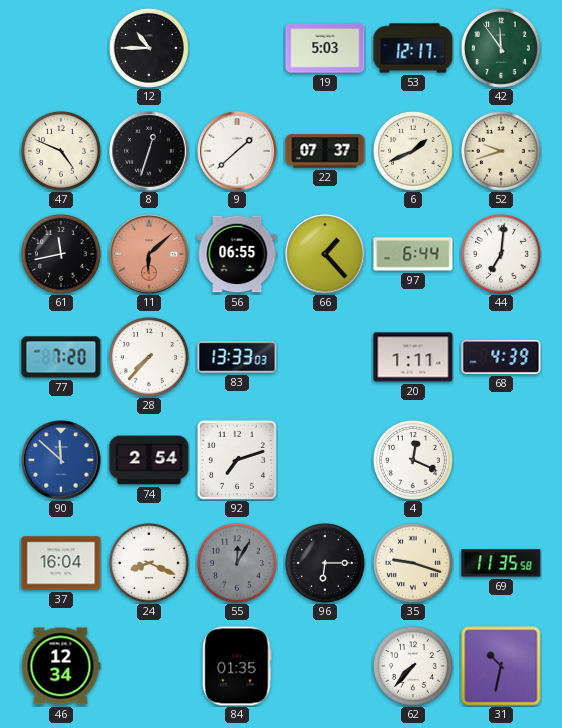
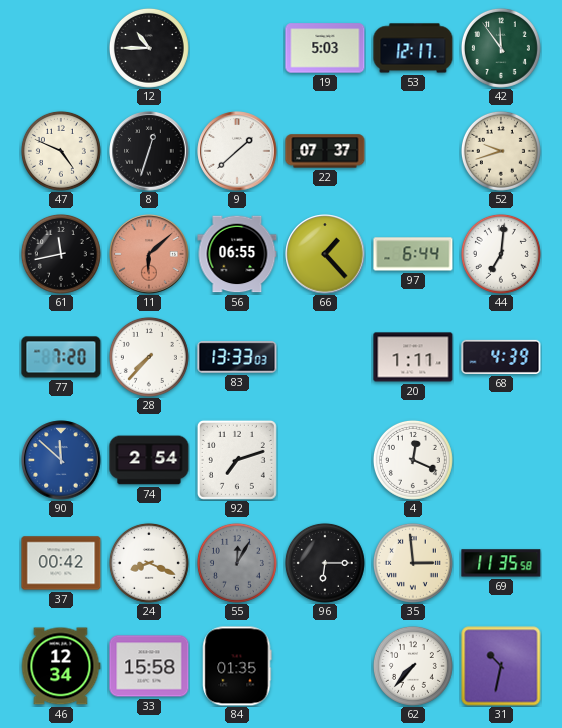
6: 1:41 -> none
37: 16:04 -> 00:42
35: 9:18 -> 2:59
33: none -> 15:58
